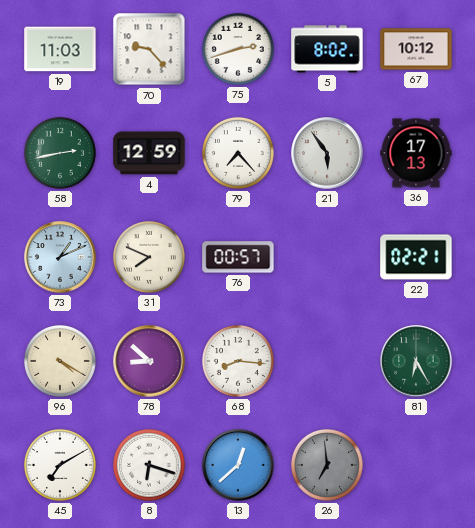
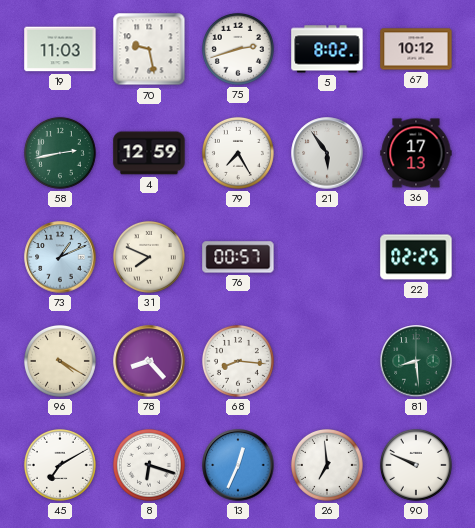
70: 9:23 -> 9:28
79: 7:23 -> 7:25
22: 02:21 -> 02:25
78: 8:52 -> 8:23
81: 6:25 -> 8:29
13: 12:38 -> 12:34
26 dial: grey -> white
90: none -> 9:49
